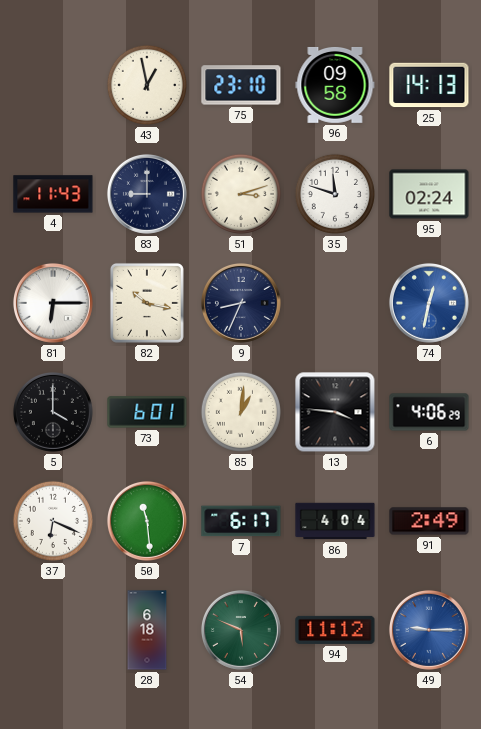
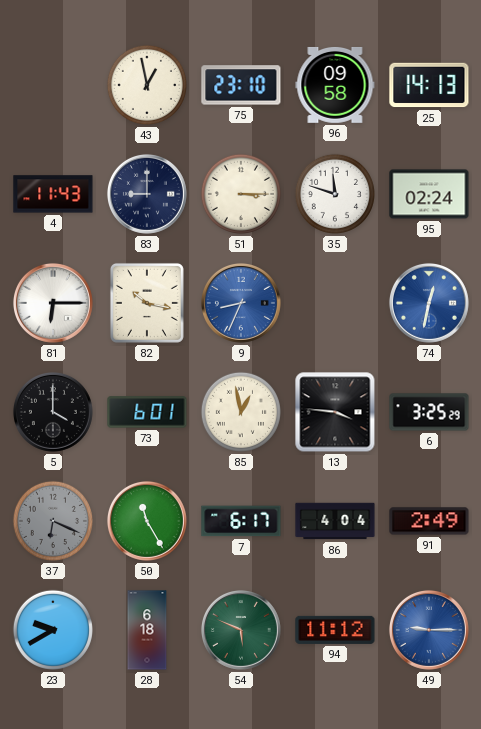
51: 3:12 -> 3:15
9 dial: navy -> blue
85: 1:01 -> 12:58
6: 4:06 -> 3:25
37 dial: white -> grey
50: 11:29 -> 11:25
23: none -> 9:40
